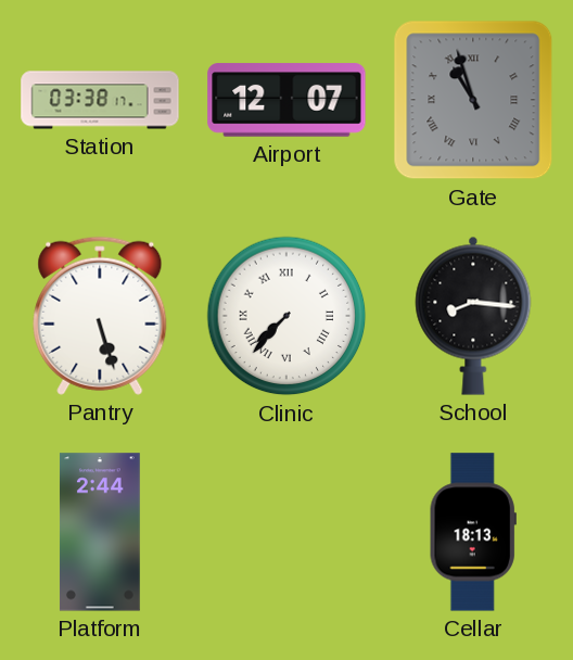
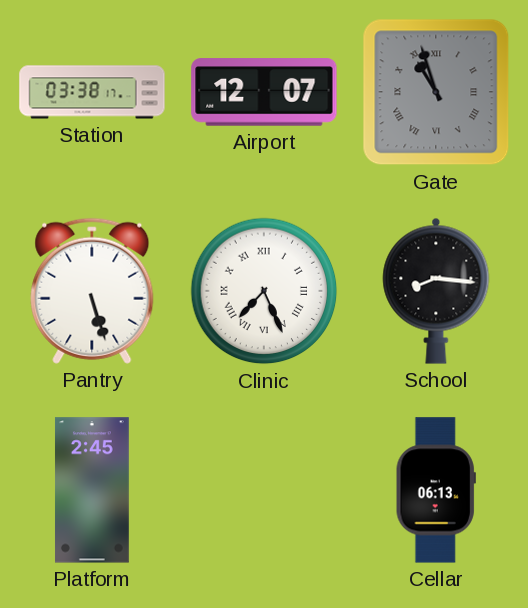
Clinic: 7:37 -> 7:26
Platform: 2:44 -> 2:45
Cellar: 18:13 -> 06:13
